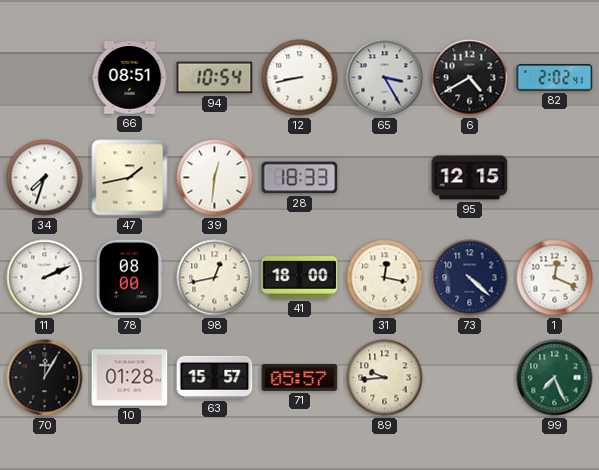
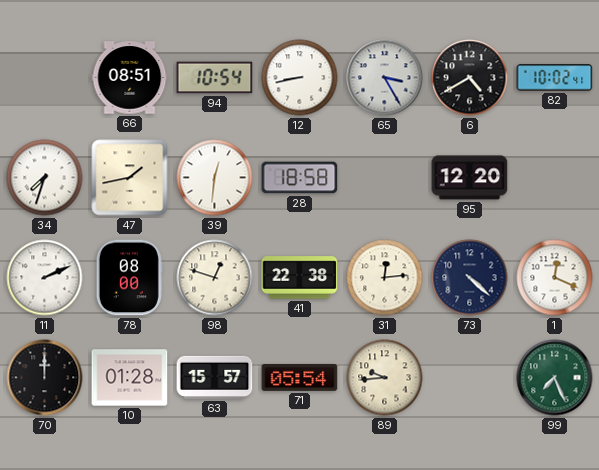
82: 2:02 -> 10:02
28: 18:33 -> 18:58
95: 12:15 -> 12:20
98: 12:43 -> 12:48
41: 18:00 -> 22:38
31: 12:17 -> 12:14
70: 12:05 -> 12:00
71: 05:57 -> 05:54
